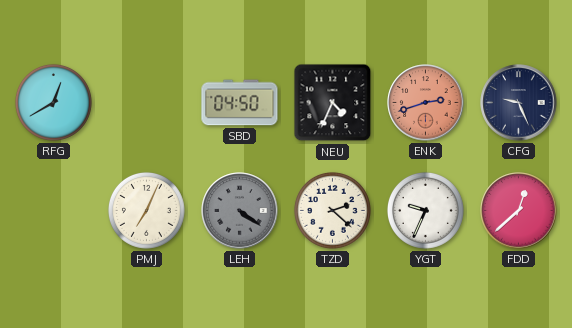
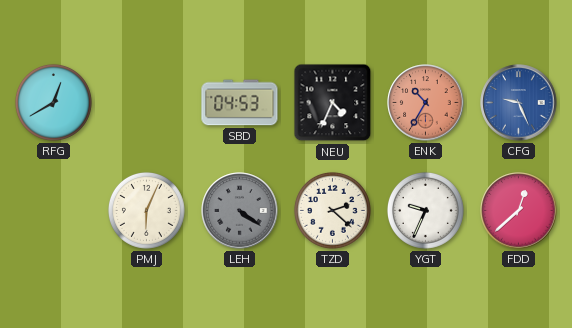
SBD: 04:50 -> 04:53
ENK: 2:42 -> 10:35
CFG dial: navy -> blue
PMJ: 7:04 -> 6:04
